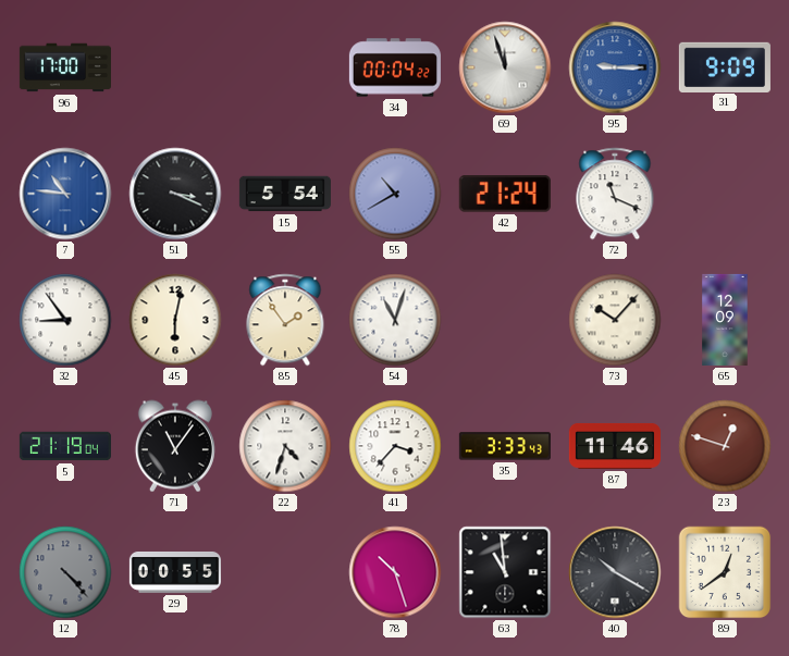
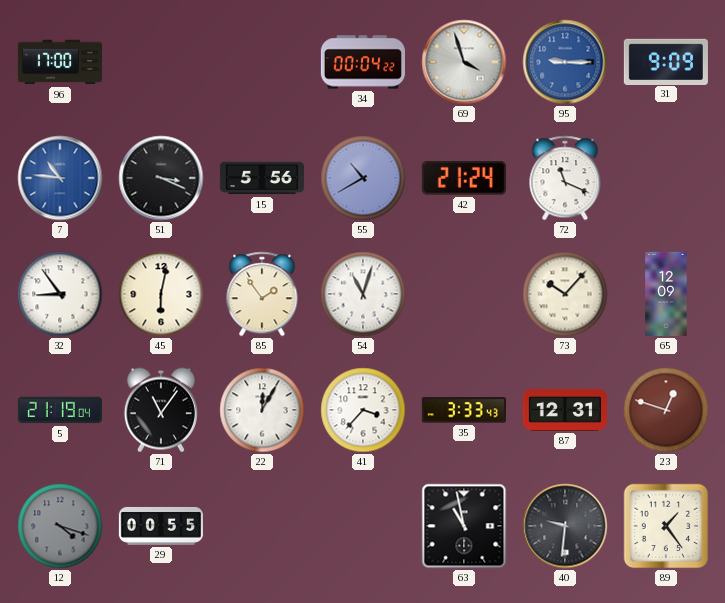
69: 11:57 -> 3:57
15: 5:54 -> 5:56
22: 4:33 -> 12:05
87: 11:46 -> 12:31
12: 4:23 -> 4:18
78: 10:27 -> none
63: 10:59 -> 10:58
40: 10:20 -> 9:31
89: 12:39 -> 1:24
